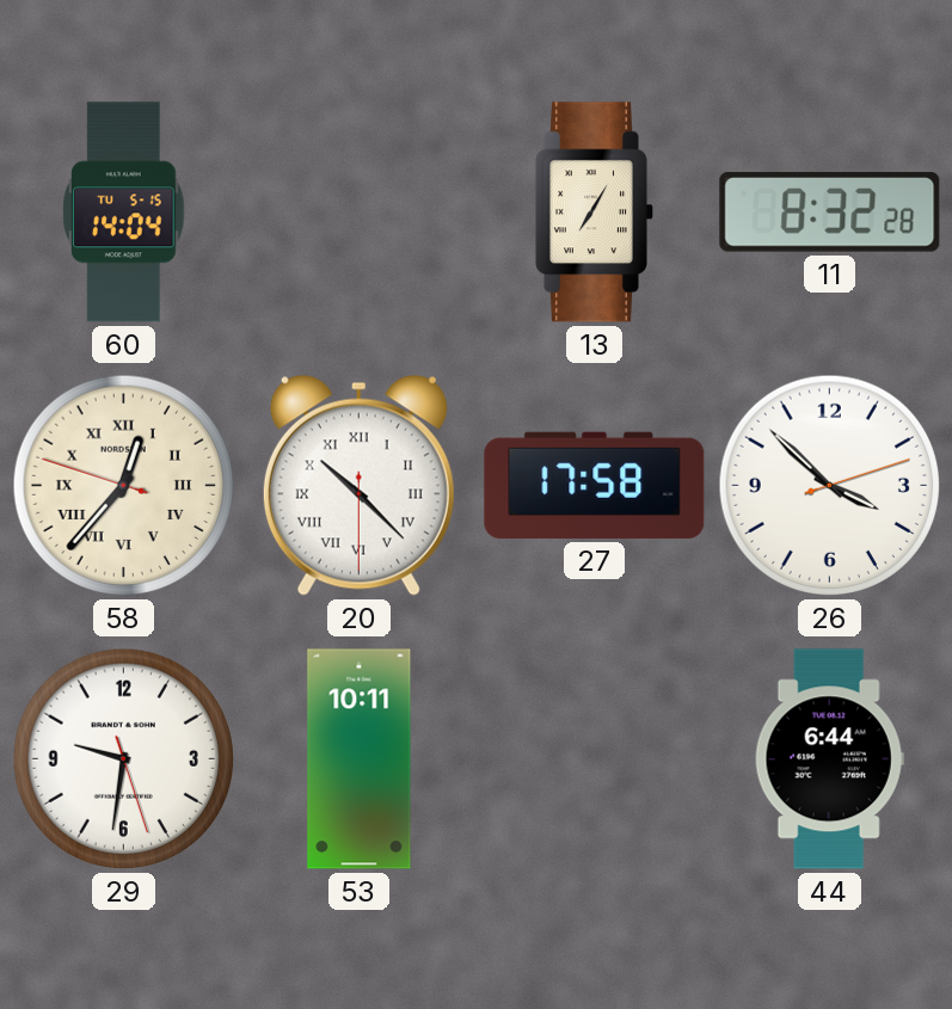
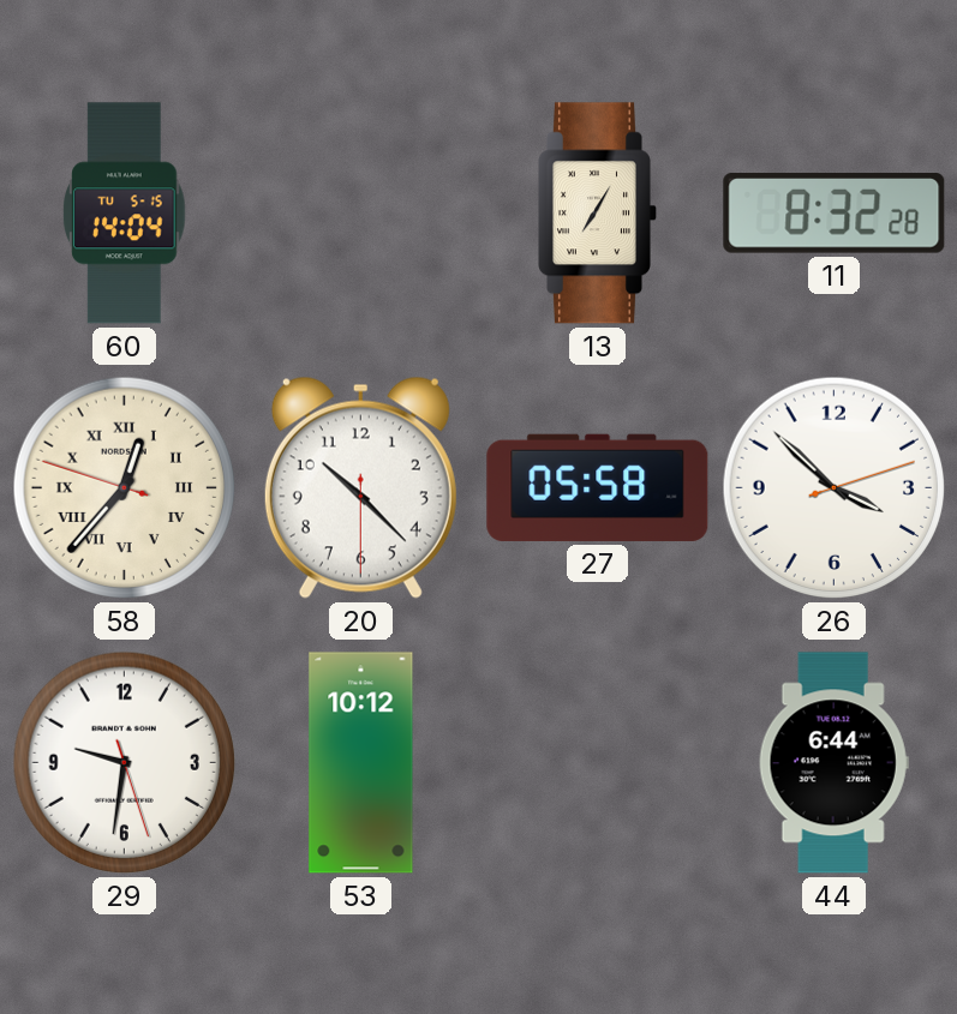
20 numerals: Roman -> Arabic
27: 17:58 -> 05:58
53: 10:11 -> 10:12
